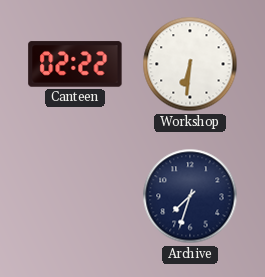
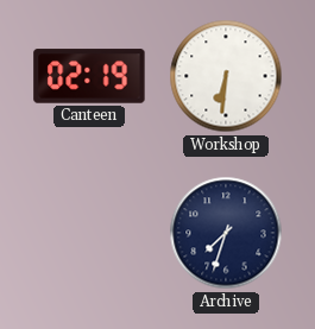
Canteen: 02:22 -> 02:19
